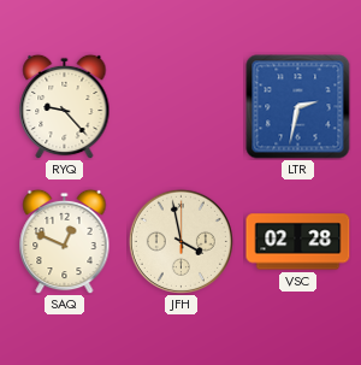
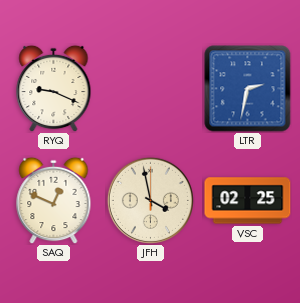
RYQ: 9:23 -> 9:19
VSC: 02:28 -> 02:25
